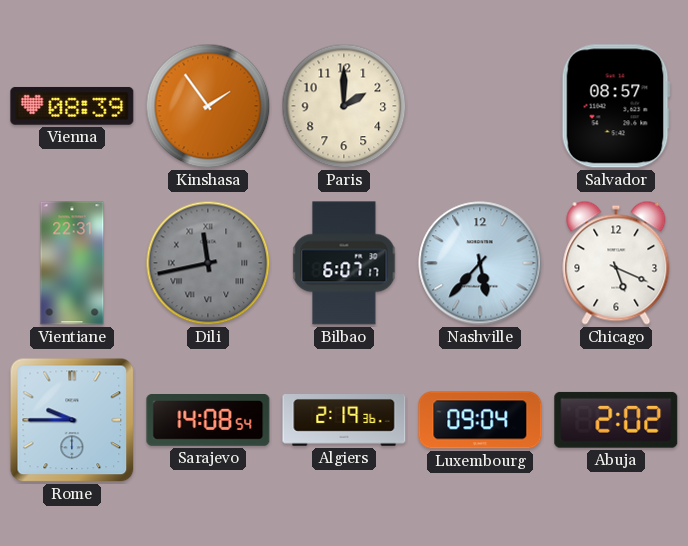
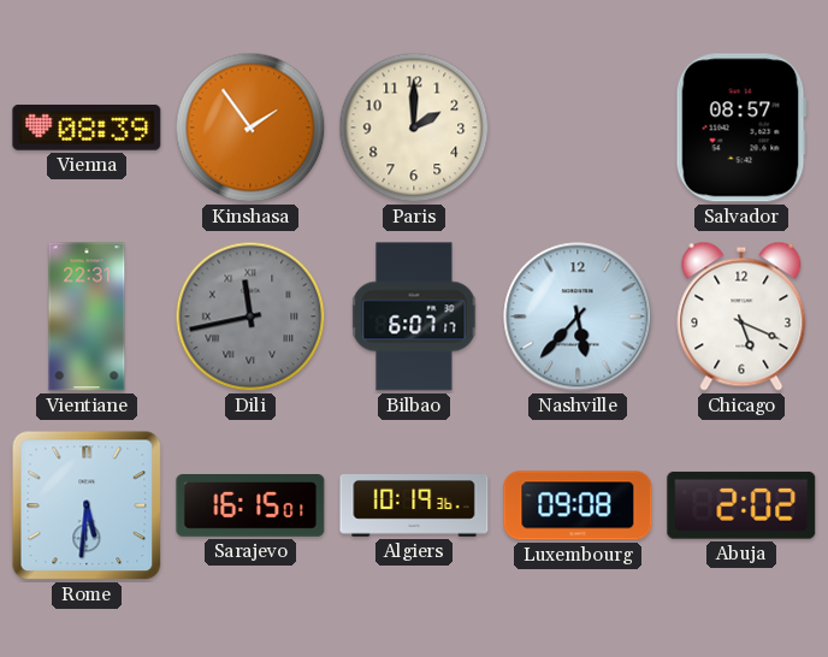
Rome: 9:45 -> 5:31
Sarajevo: 14:08 -> 16:15
Algiers: 2:19 -> 10:19
Luxembourg: 09:04 -> 09:08
